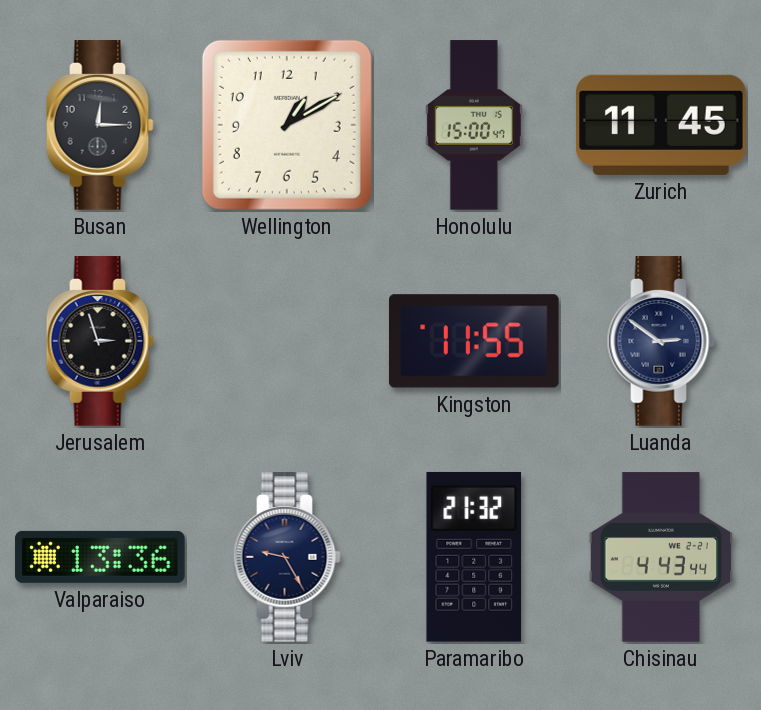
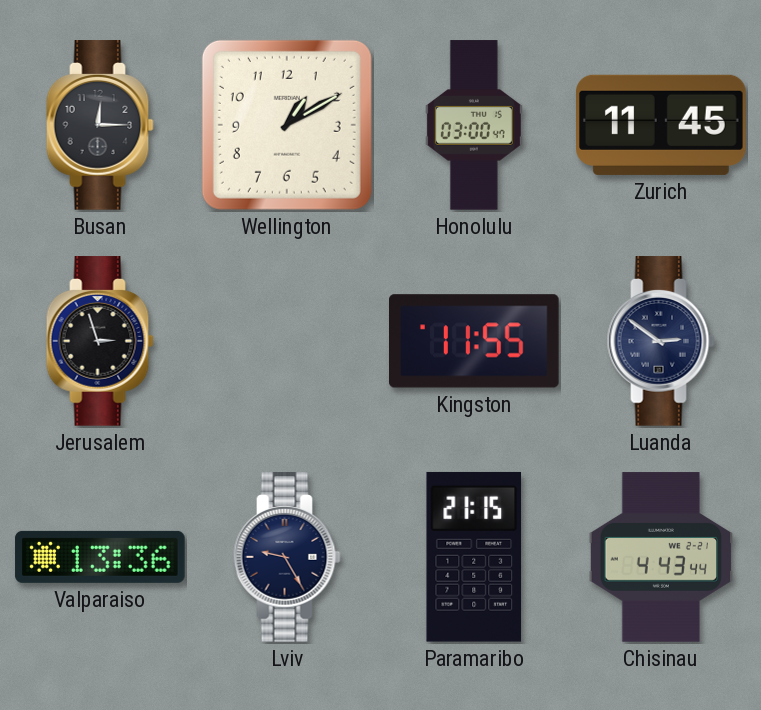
Honolulu: 15:00 -> 03:00
Paramaribo: 21:32 -> 21:15
